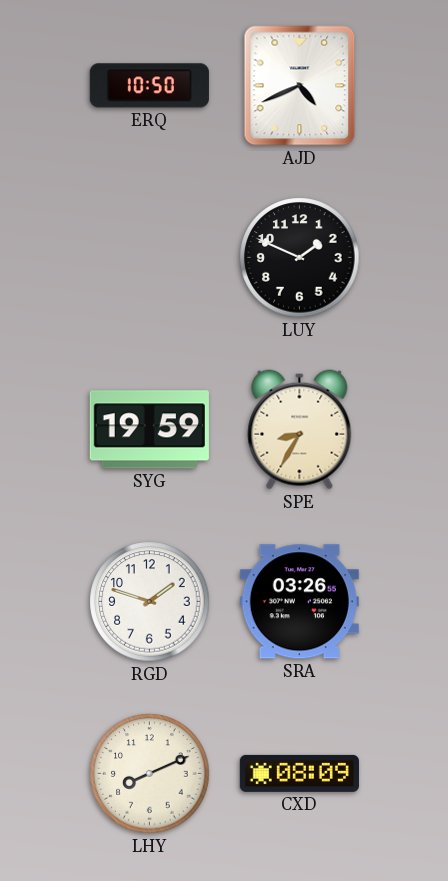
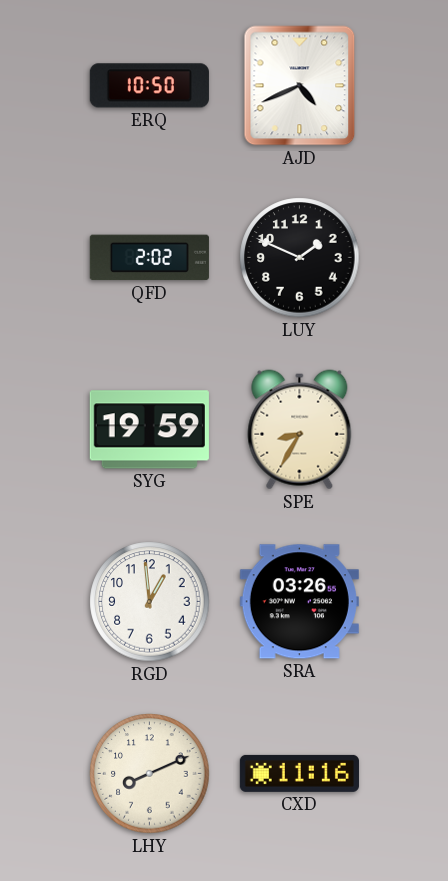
QFD: none -> 2:02
RGD: 1:48 -> 12:59
CXD: 08:09 -> 11:16
